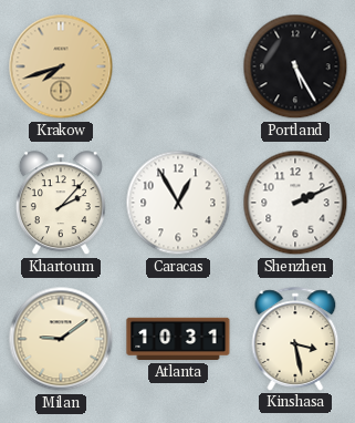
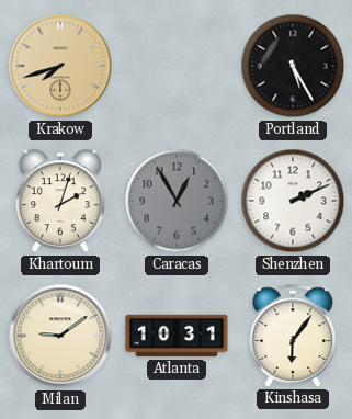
Khartoum: 2:07 -> 2:03
Caracas dial: white -> grey
Kinshasa: 3:28 -> 6:06
